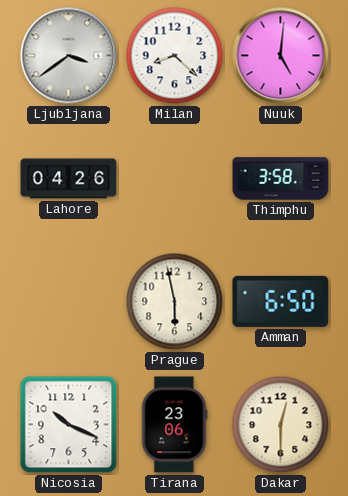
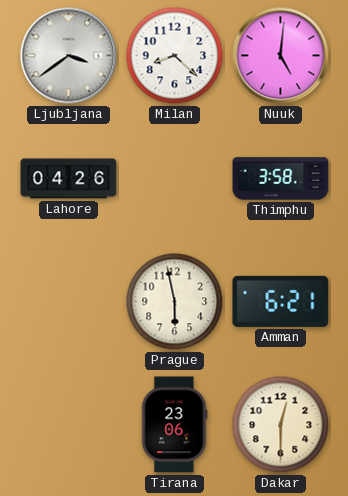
Amman: 6:50 -> 6:21
Nicosia: 10:19 -> none
